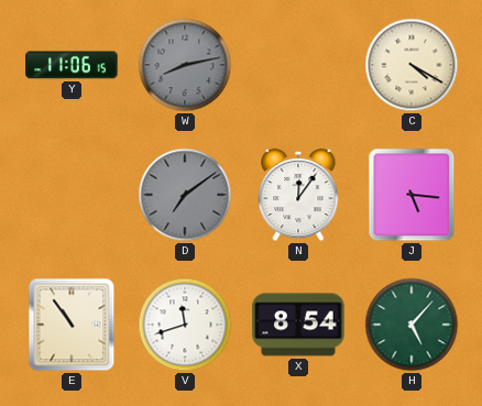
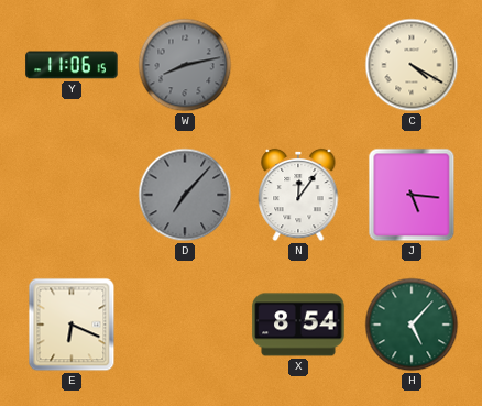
D: 7:09 -> 7:07
E: 10:54 -> 6:19
V: 11:42 -> none
